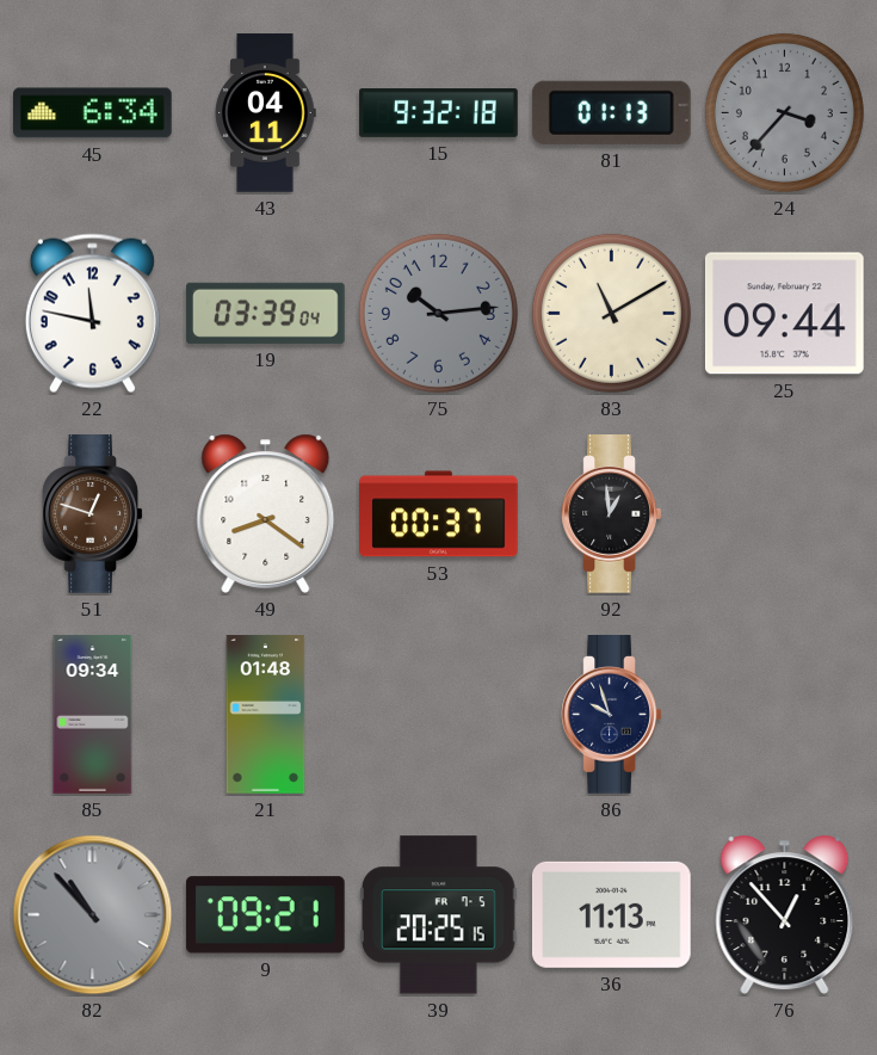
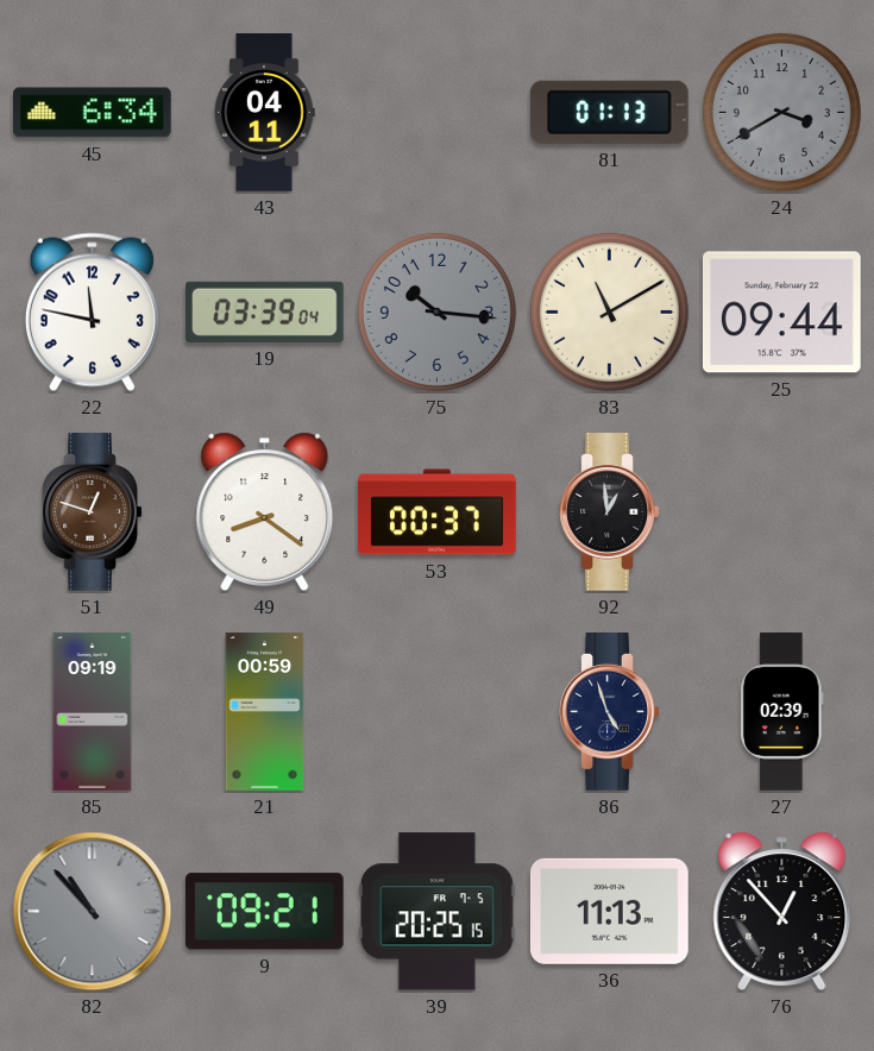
15: 9:32 -> none
24: 3:37 -> 3:40
75: 10:14 -> 10:16
85: 09:34 -> 09:19
21: 01:48 -> 00:59
86: 9:57 -> 4:57
27: none -> 02:39
